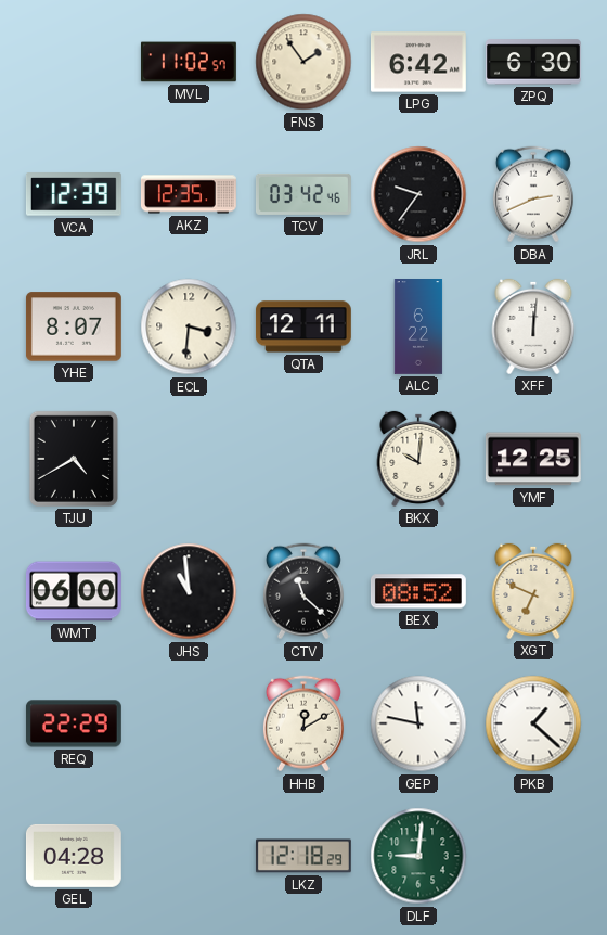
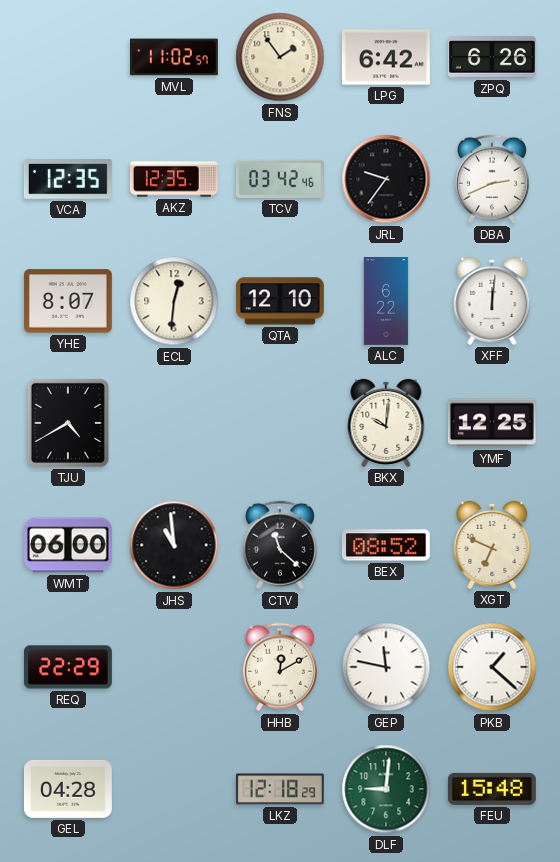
ZPQ: 6:30 -> 6:26
VCA: 12:39 -> 12:35
ECL: 3:31 -> 12:31
QTA: 12:11 -> 12:10
FEU: none -> 15:48
